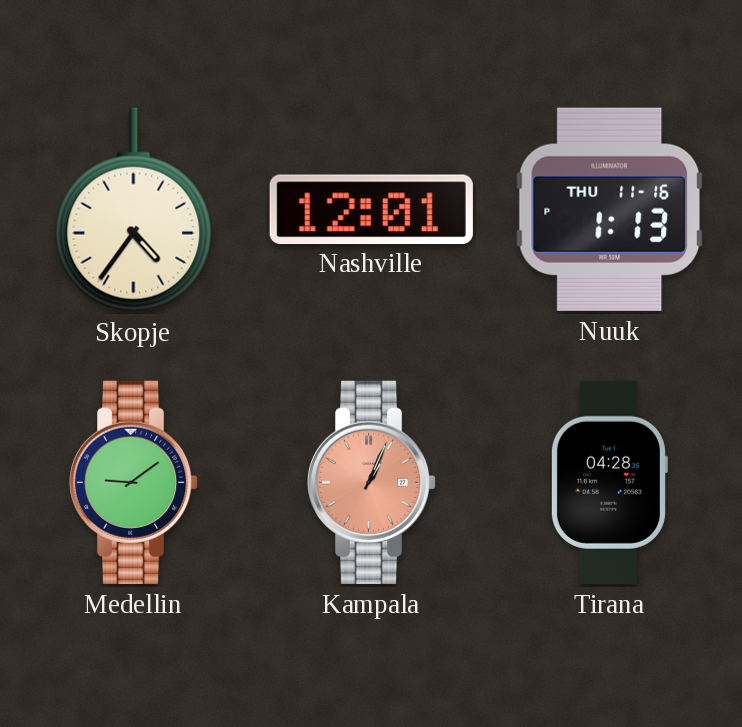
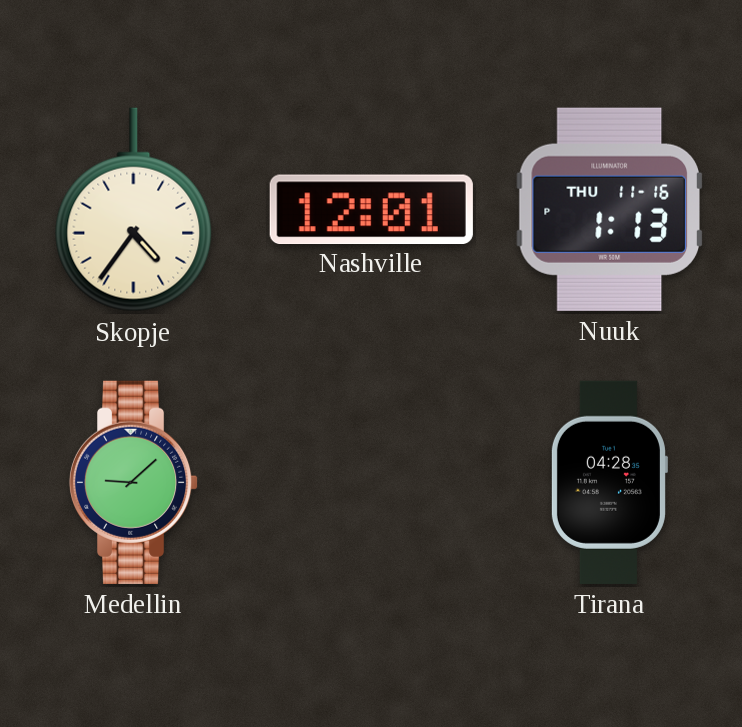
Medellin: 9:09 -> 9:08
Kampala: 1:04 -> none
